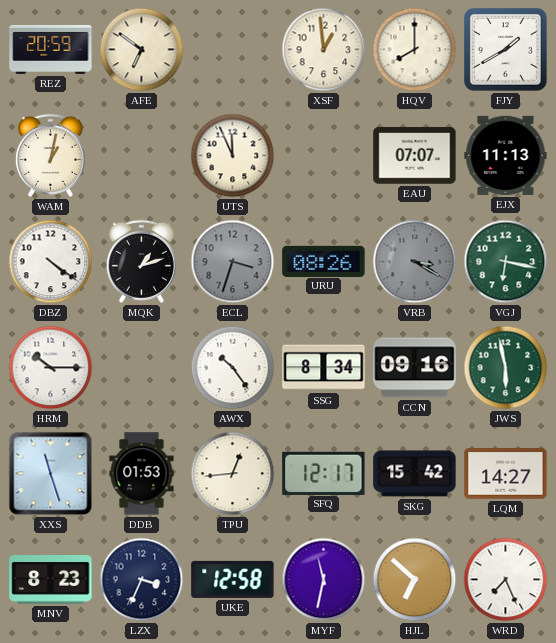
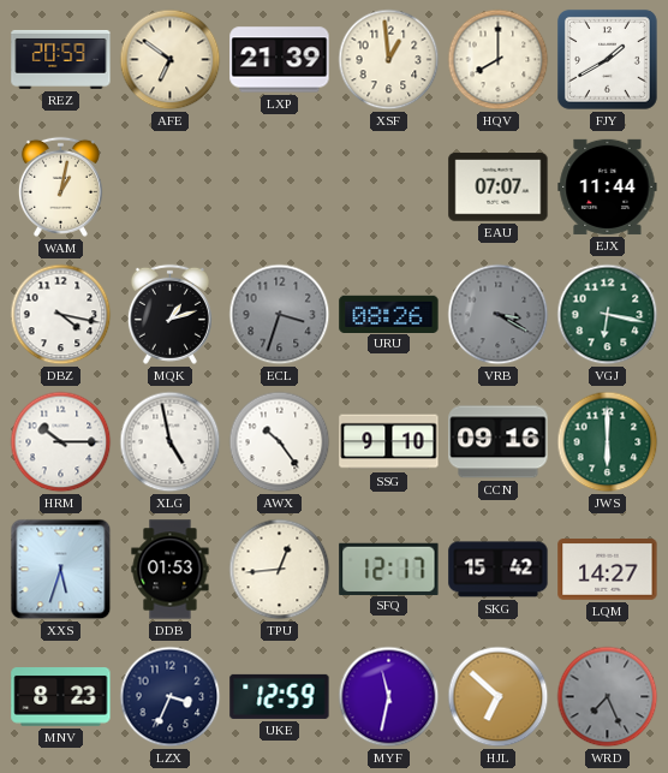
LXP: none -> 21:39
UTS: 11:56 -> none
EJX: 11:13 -> 11:44
DBZ: 4:21 -> 4:17
XLG: none -> 4:58
SSG: 8:34 -> 9:10
JWS: 5:58 -> 6:00
XXS: 11:27 -> 5:33
UKE: 12:58 -> 12:59
WRD dial: white -> grey
